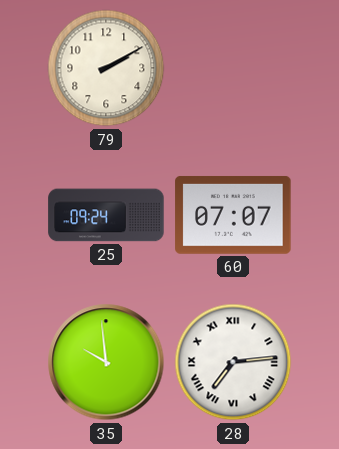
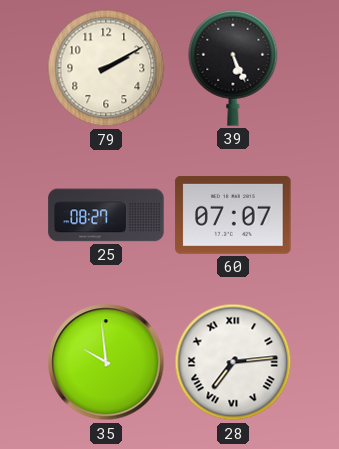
39: none -> 5:26
25: 09:24 -> 08:27
